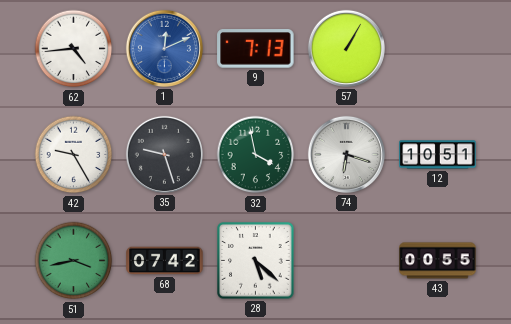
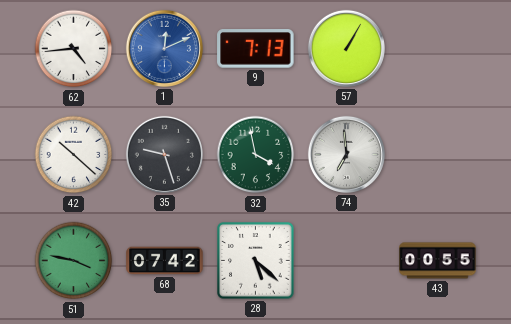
42: 9:25 -> 10:22
74: 6:18 -> 6:59
12: 10:51 -> none
51: 3:43 -> 3:47
